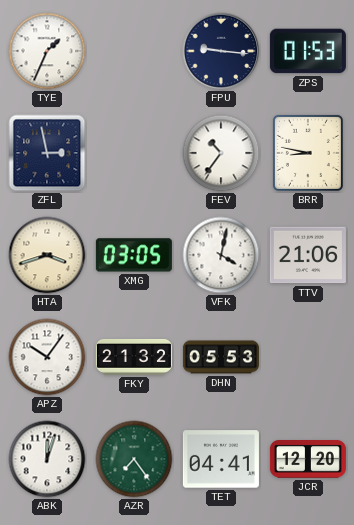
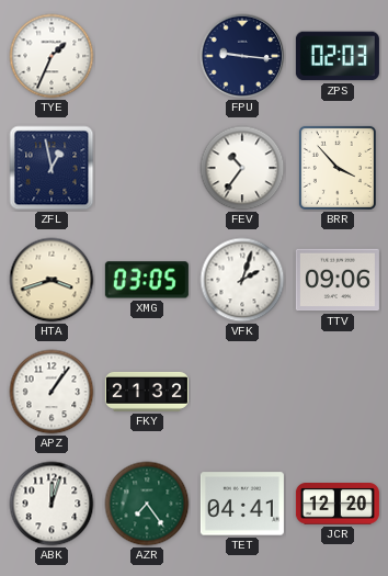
ZPS: 01:53 -> 02:03
ZFL: 2:58 -> 12:58
BRR: 8:47 -> 3:53
VFK: 4:02 -> 2:03
TTV: 21:06 -> 09:06
APZ: 10:06 -> 1:06
DHN: 05:53 -> none
